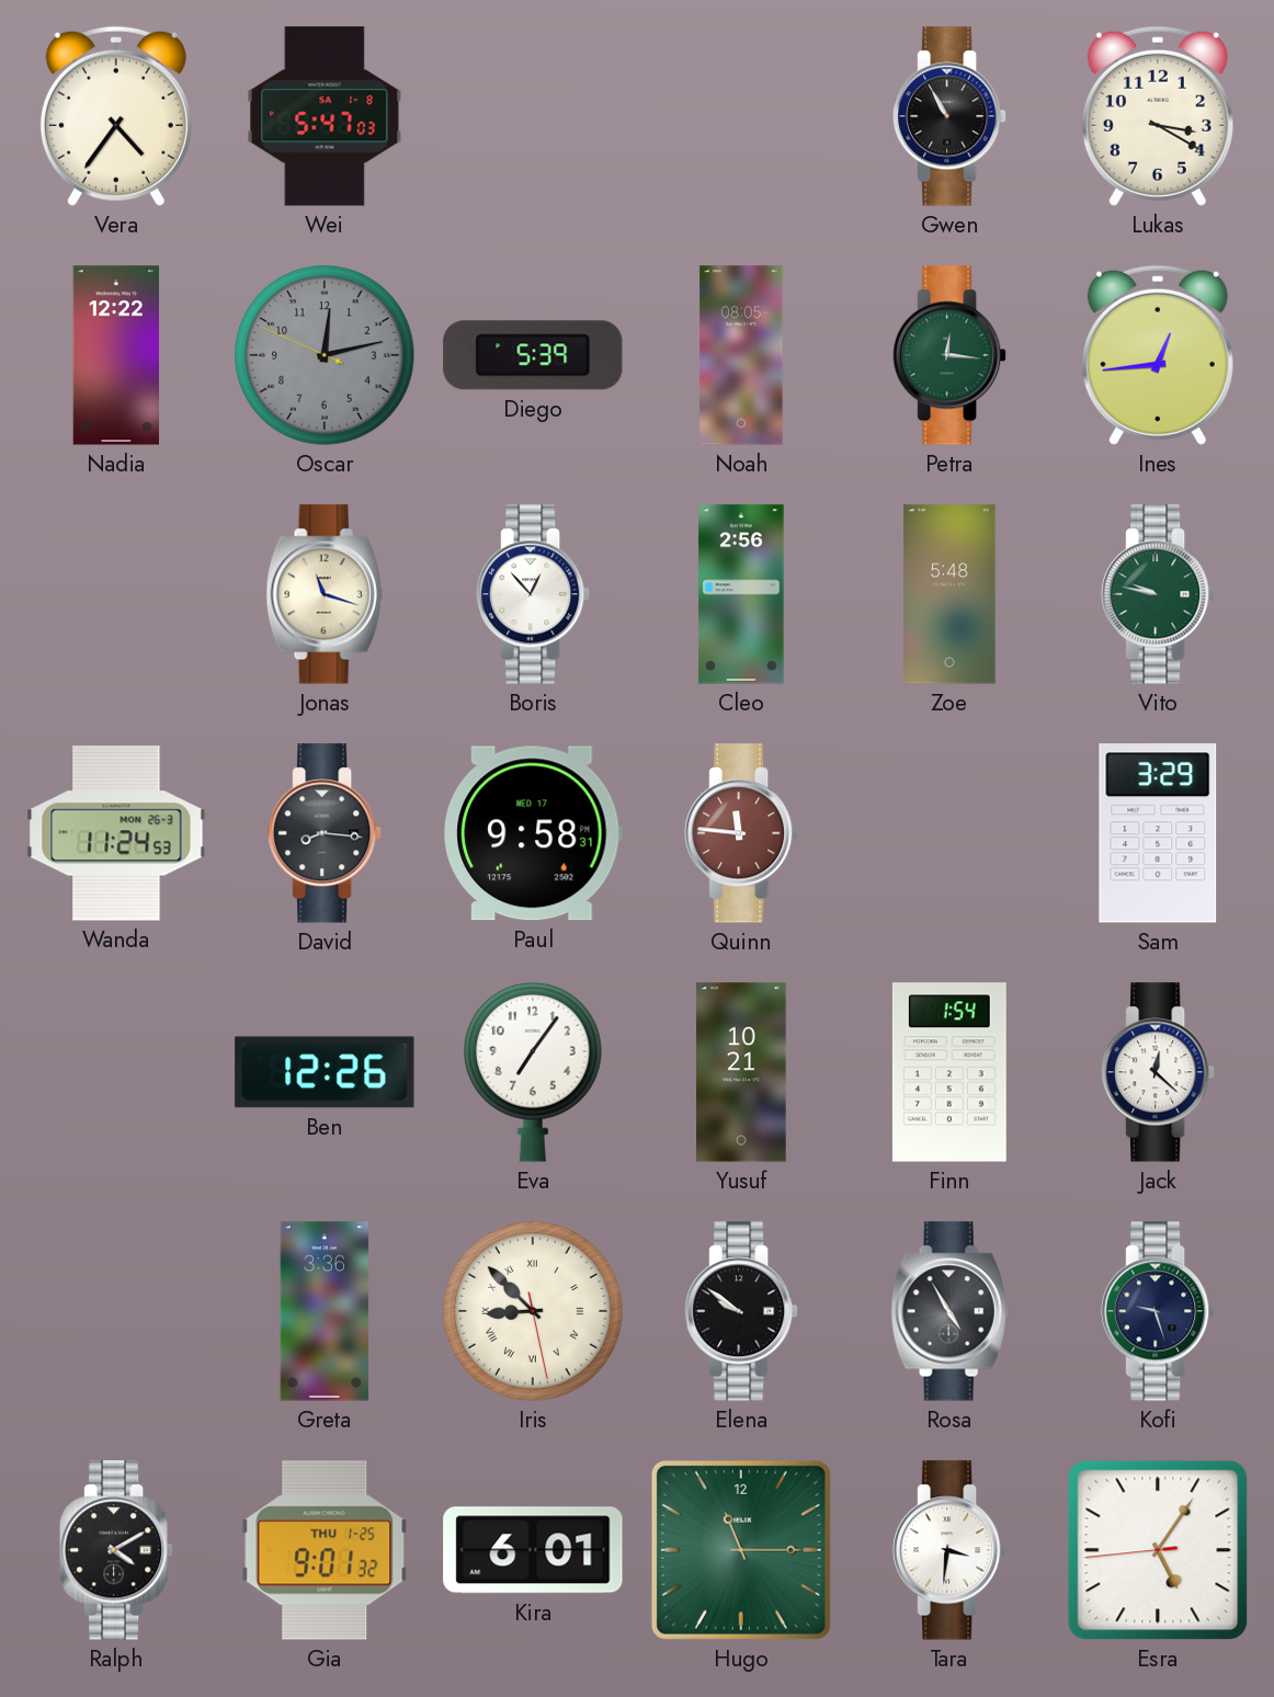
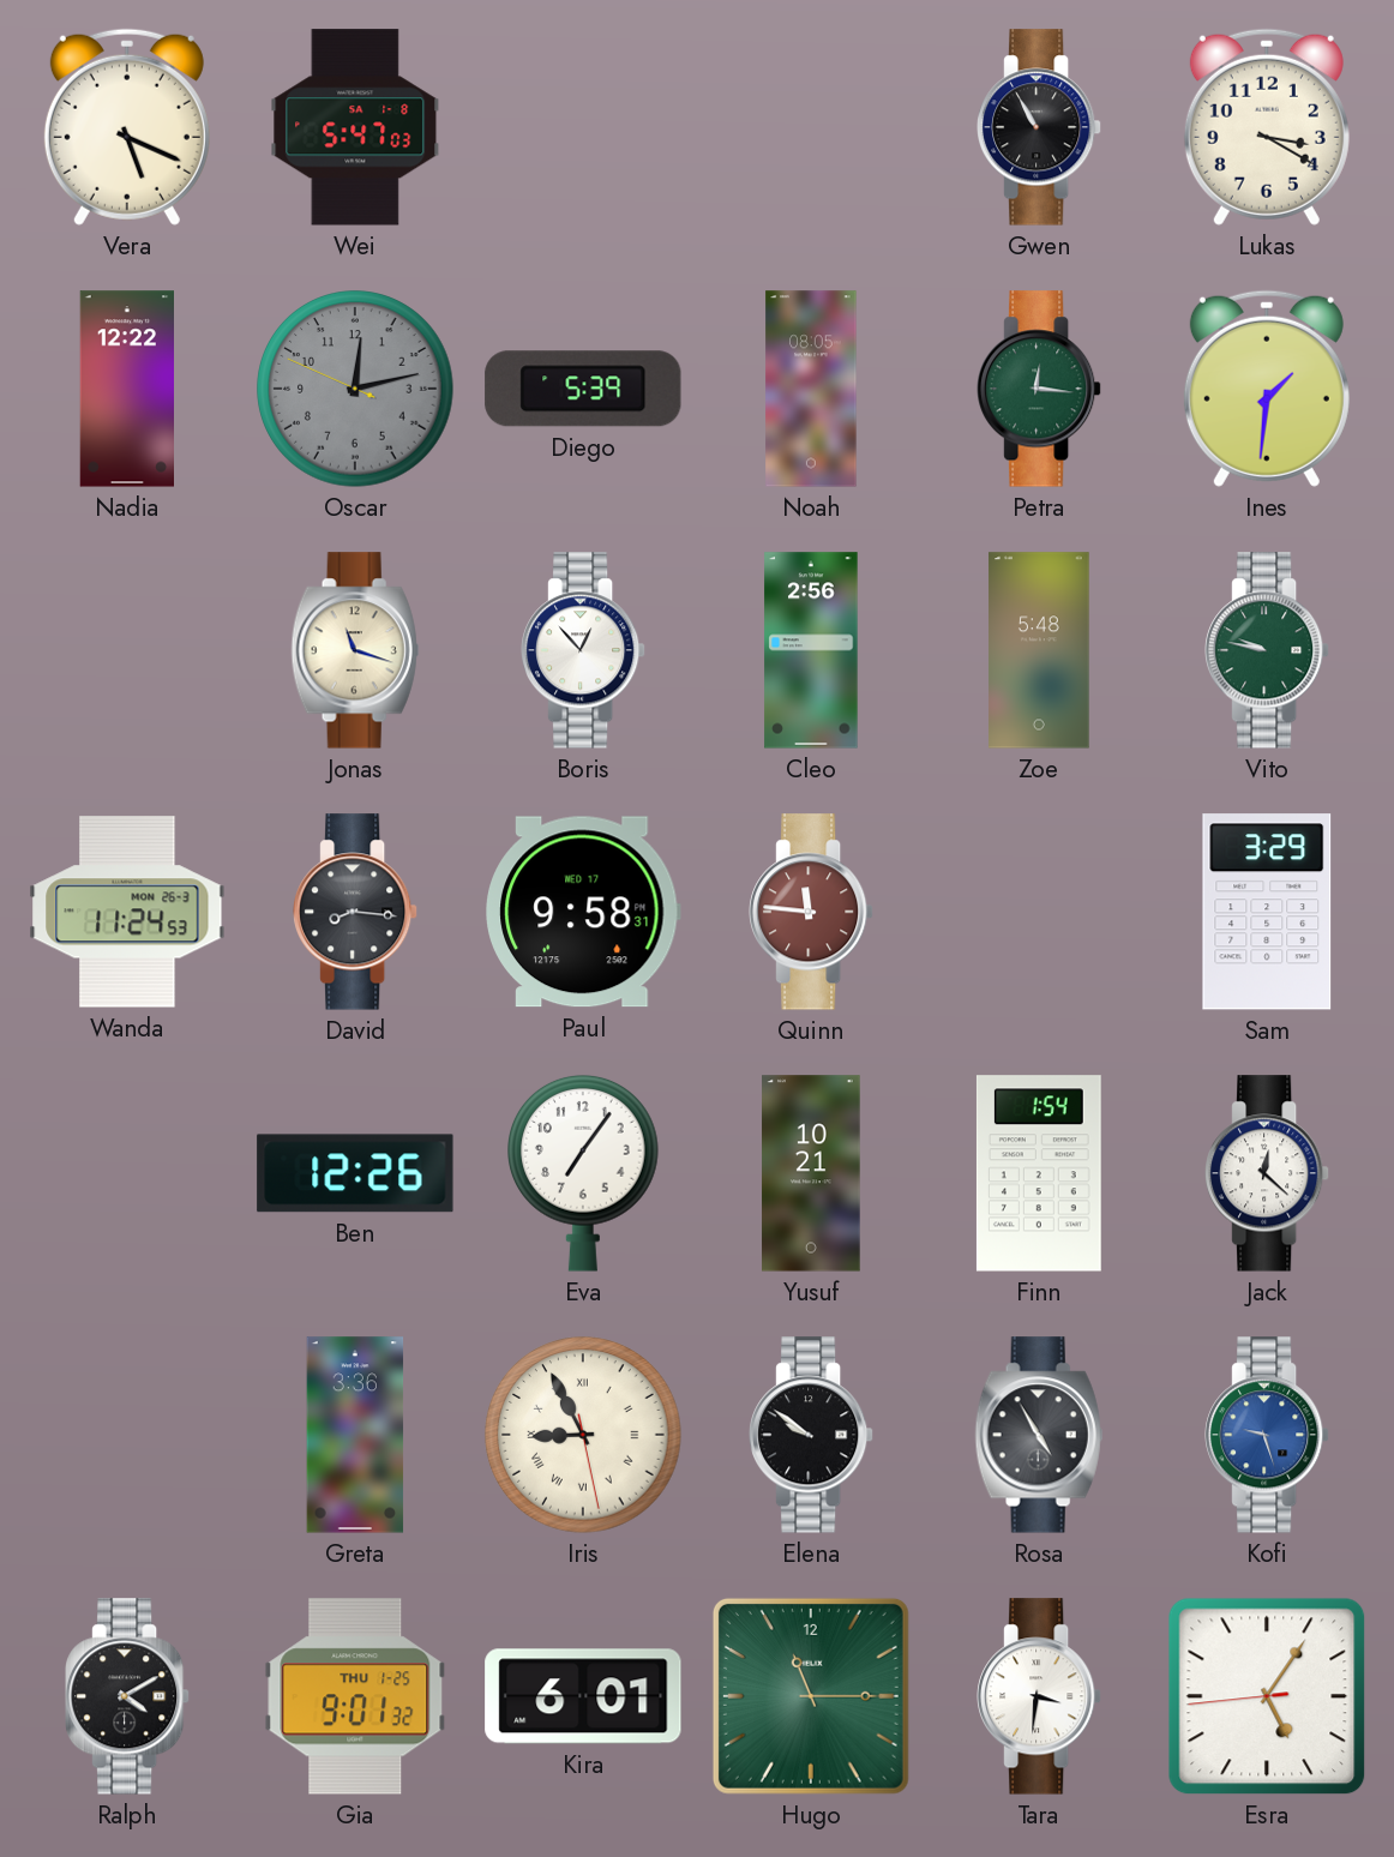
Vera: 4:36 -> 5:19
Ines: 12:44 -> 1:31
Iris: 8:52 -> 8:55
Kofi dial: navy -> blue
